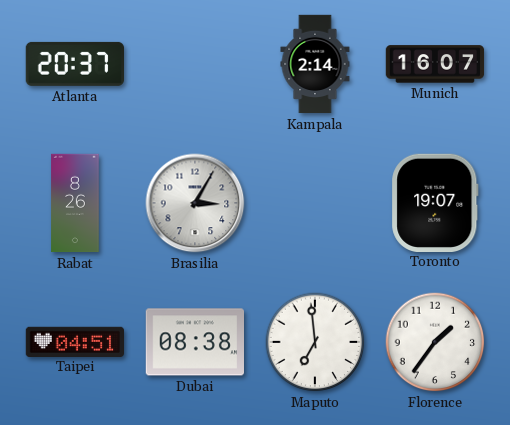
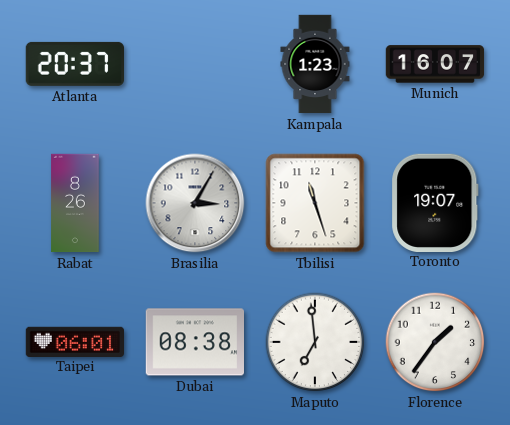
Kampala: 2:14 -> 1:23
Tbilisi: none -> 11:27
Taipei: 04:51 -> 06:01
